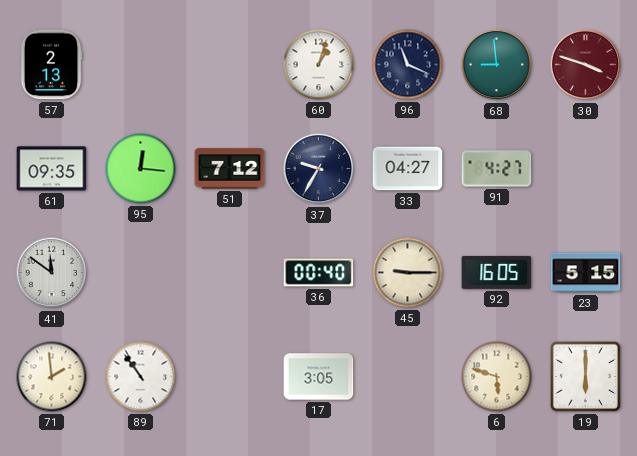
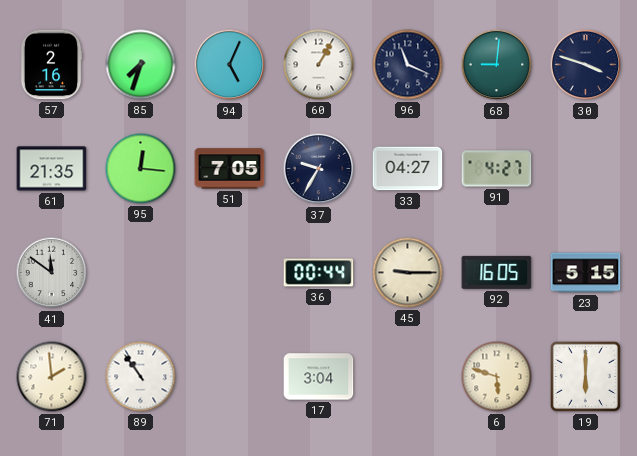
57: 2:13 -> 2:16
85: none -> 7:33
94: none -> 5:04
60: 1:03 -> 1:05
68: 8:59 -> 9:01
30 dial: burgundy -> navy
61: 09:35 -> 21:35
51: 7:12 -> 7:05
36: 00:40 -> 00:44
17: 3:05 -> 3:04
